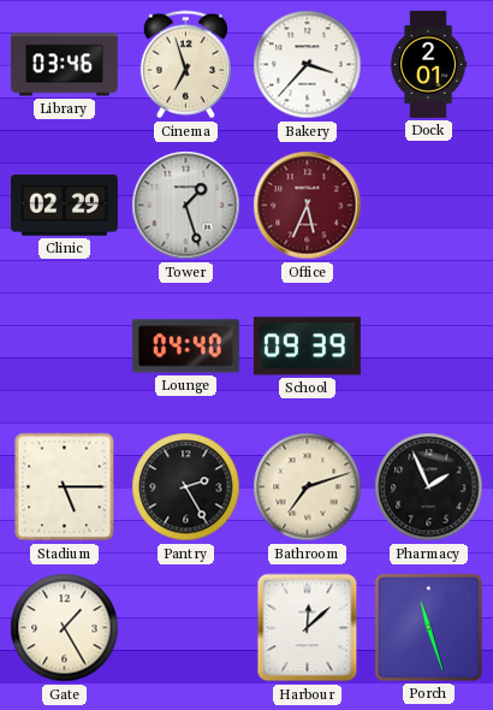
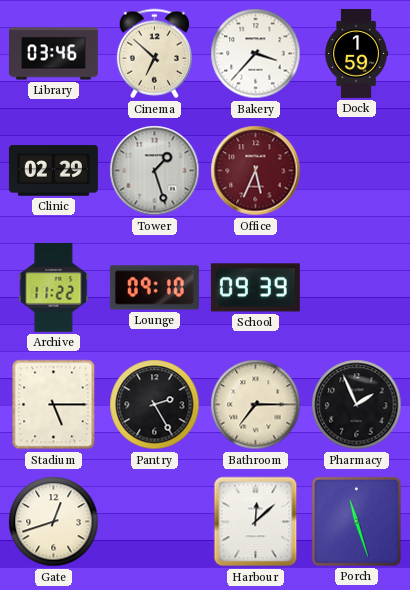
Cinema: 6:57 -> 6:52
Dock: 2:01 -> 1:59
Archive: none -> 11:22
Lounge: 04:40 -> 09:10
Bathroom: 7:12 -> 7:15
Gate: 1:25 -> 12:42
